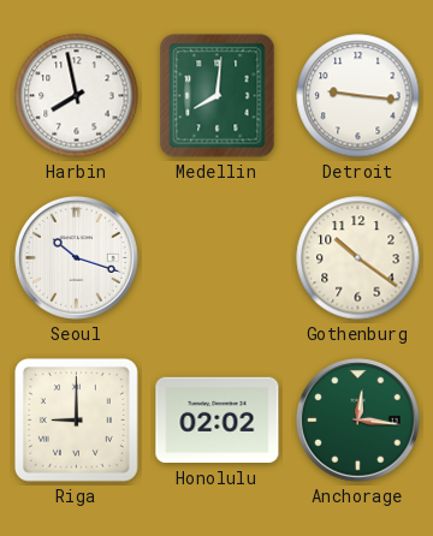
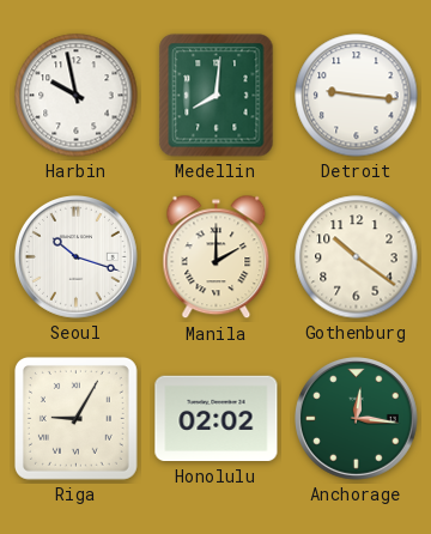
Harbin: 7:58 -> 9:58
Manila: none -> 2:00
Riga: 9:00 -> 9:05
